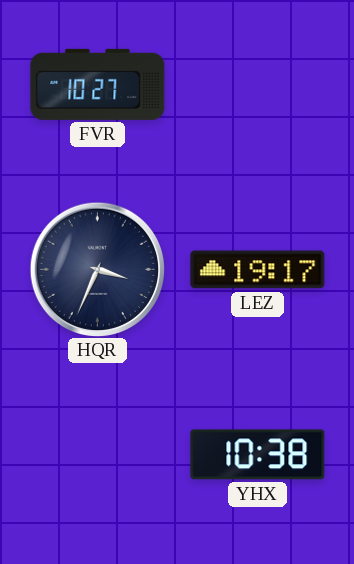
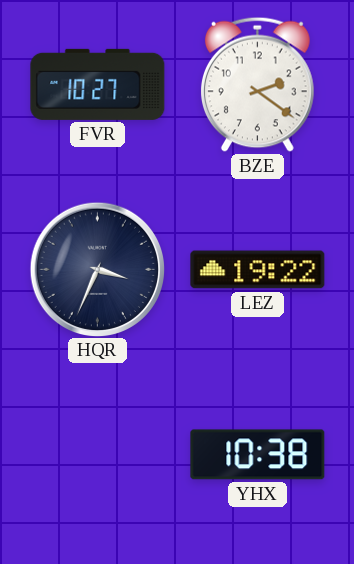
BZE: none -> 2:21
LEZ: 19:17 -> 19:22
